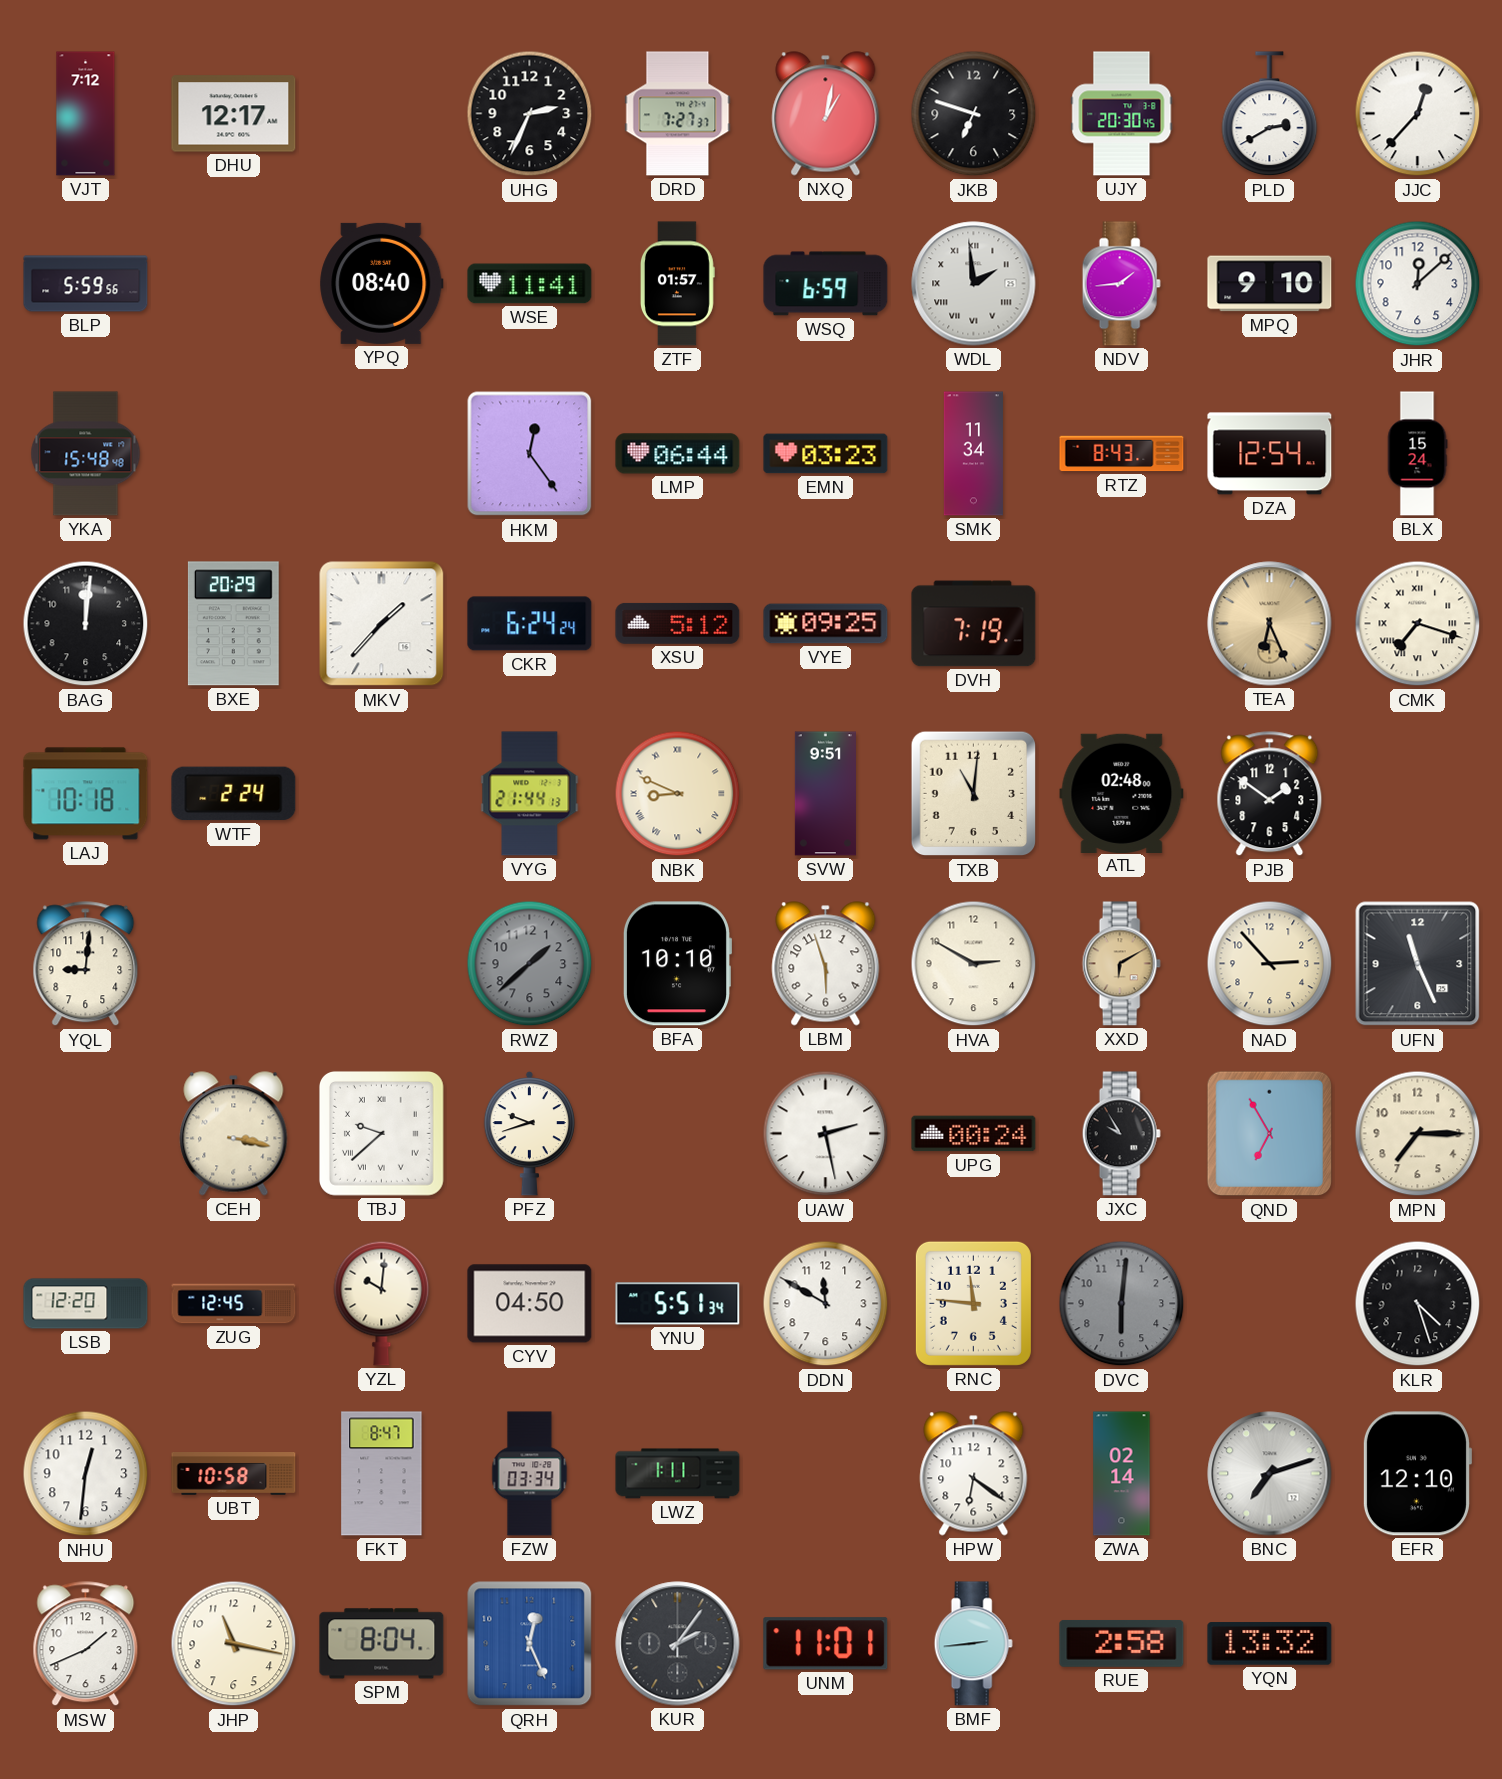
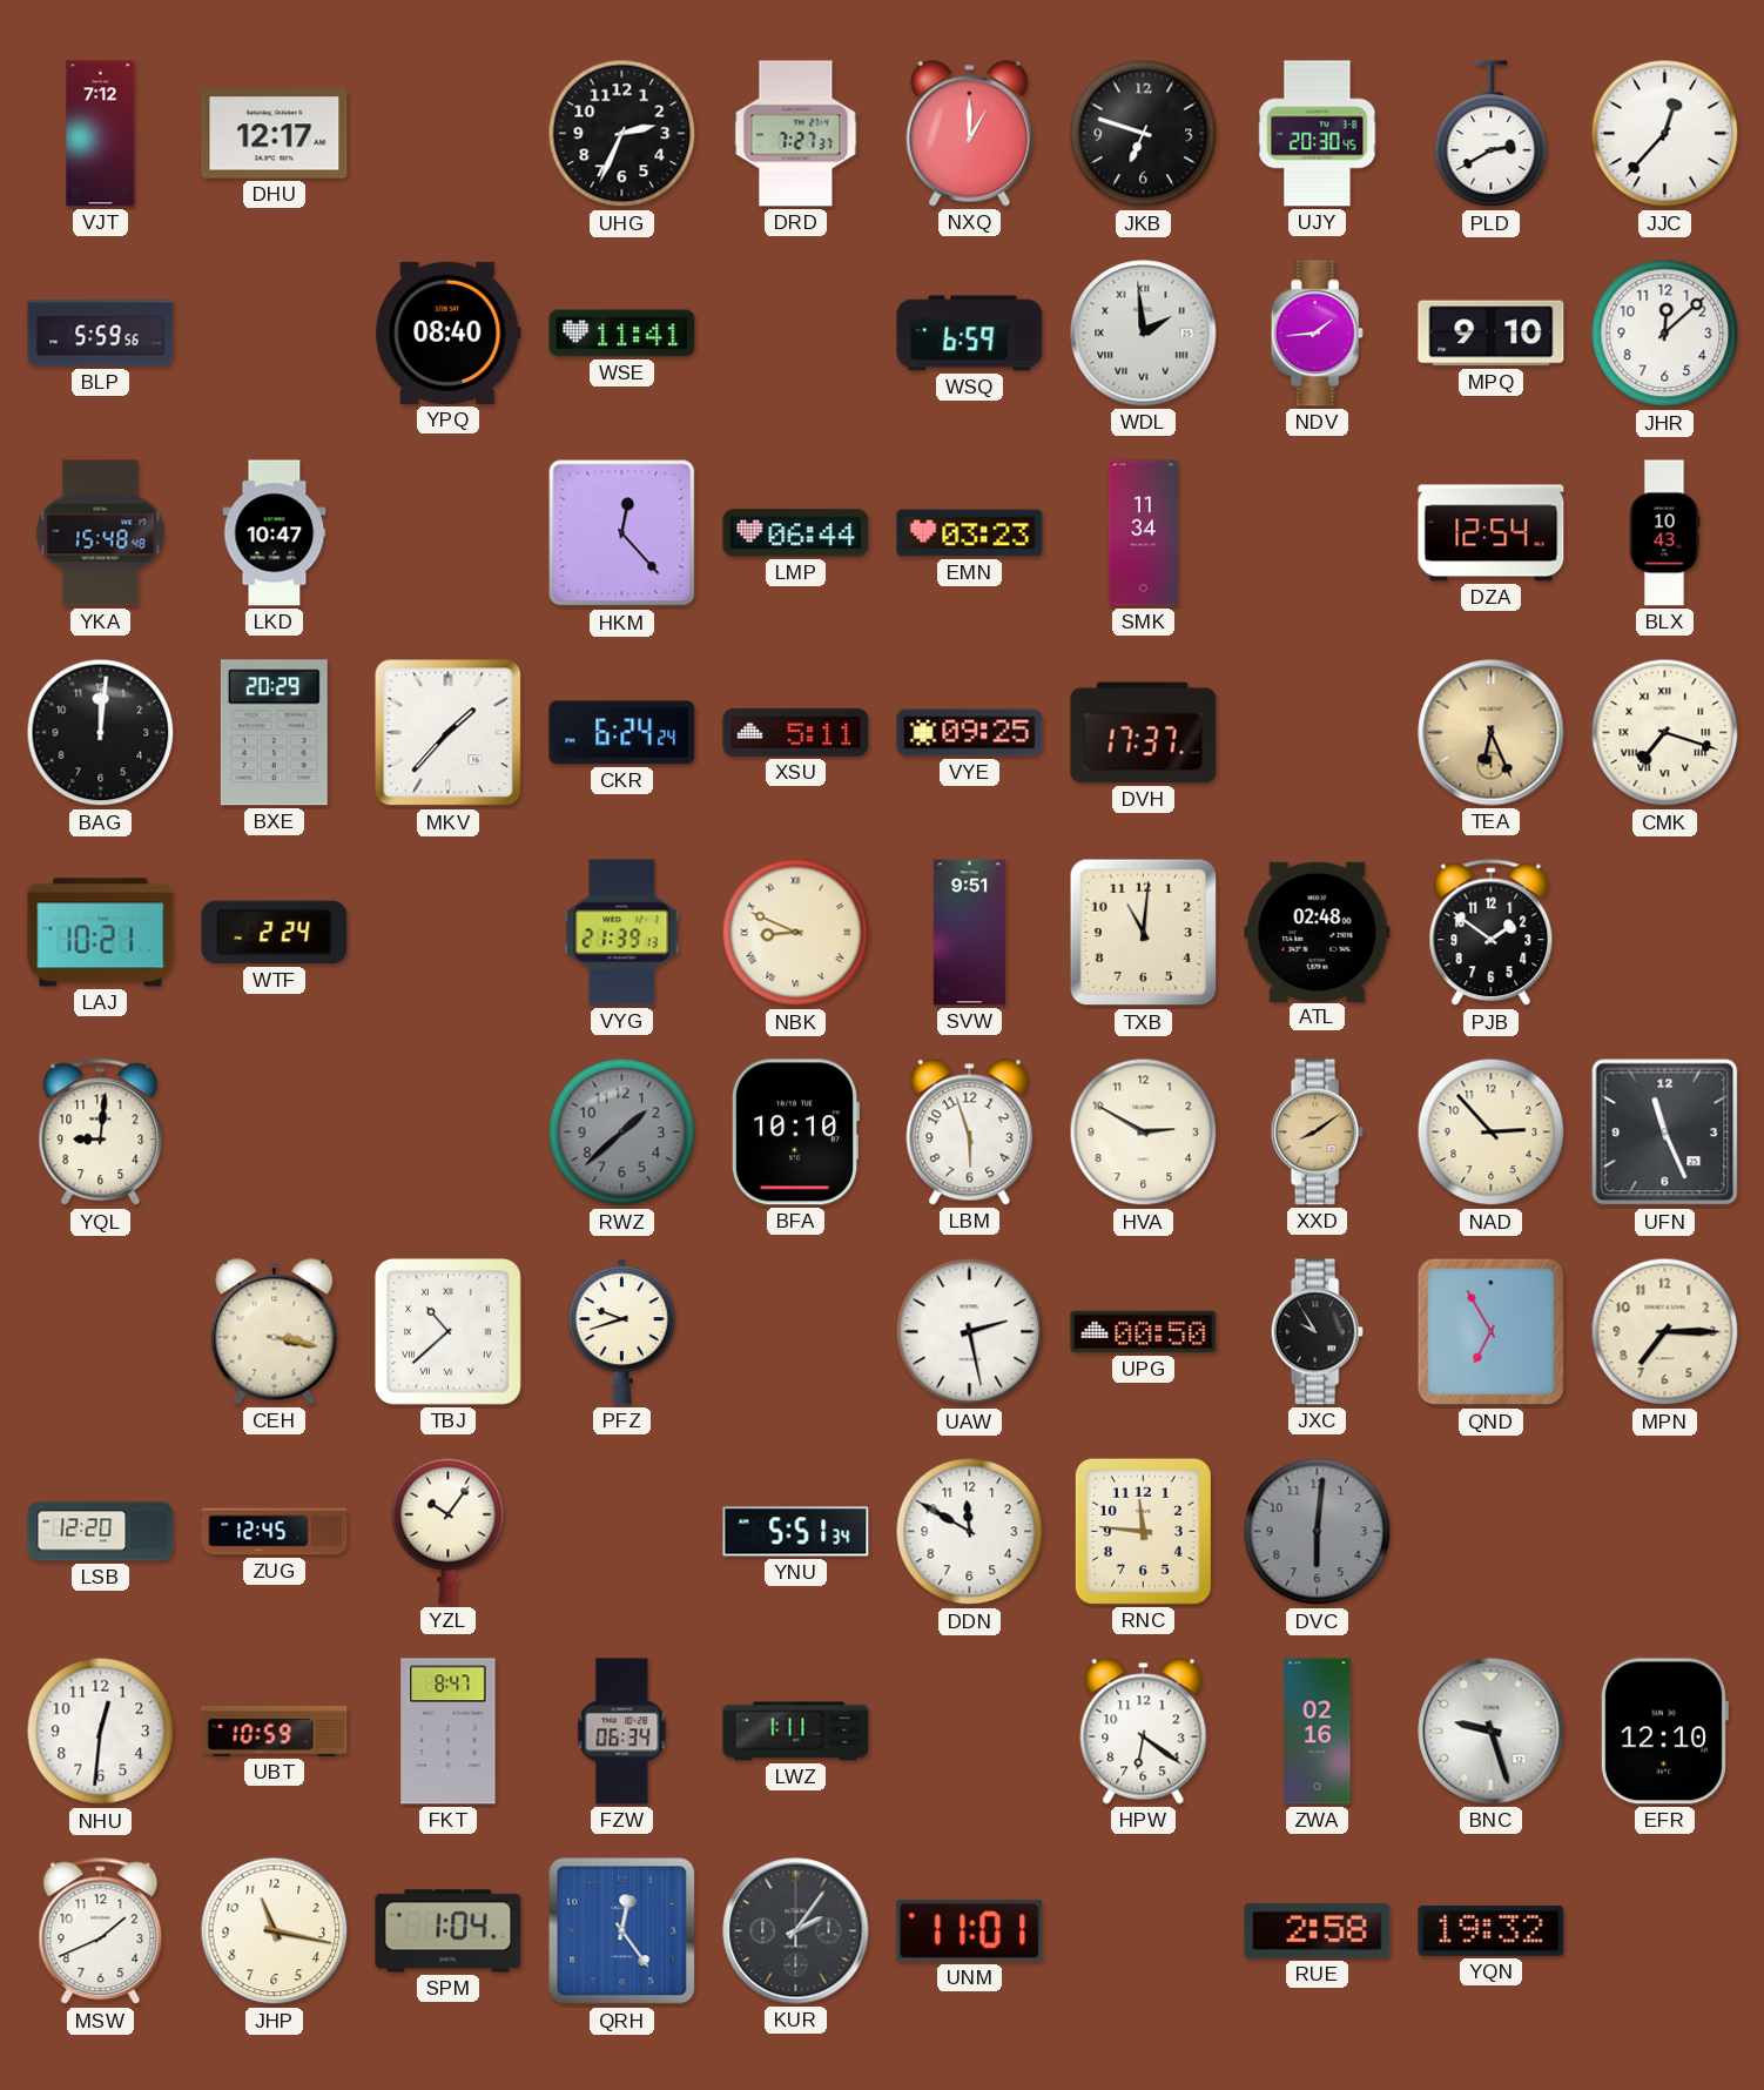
NXQ: 1:02 -> 1:00
ZTF: 01:57 -> none
LKD: none -> 10:47
HKM: 12:24 -> 12:23
RTZ: 8:43 -> none
BLX: 15:24 -> 10:43
XSU: 5:12 -> 5:11
DVH: 7:19 -> 17:37
LAJ: 10:18 -> 10:21
VYG: 21:44 -> 21:39
XXD: 6:10 -> 8:09
TBJ: 9:38 -> 10:38
UPG: 00:24 -> 00:50
YZL: 10:01 -> 10:06
CYV: 04:50 -> none
KLR: 4:27 -> none
UBT: 10:58 -> 10:59
FZW: 03:34 -> 06:34
ZWA: 02:14 -> 02:16
BNC: 7:12 -> 9:27
SPM: 8:04 -> 1:04
QRH: 12:26 -> 12:24
BMF: 2:44 -> none
YQN: 13:32 -> 19:32
